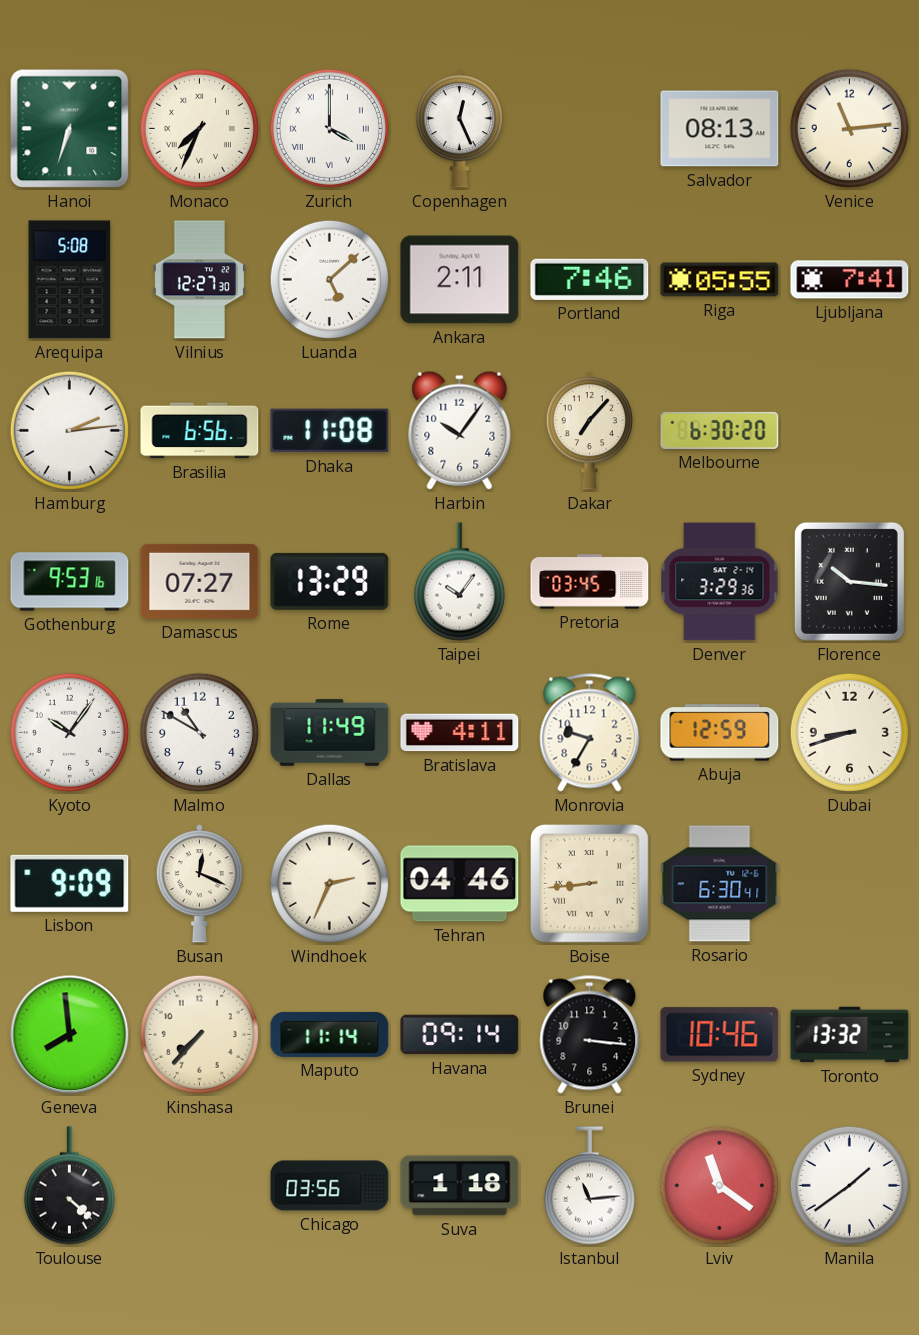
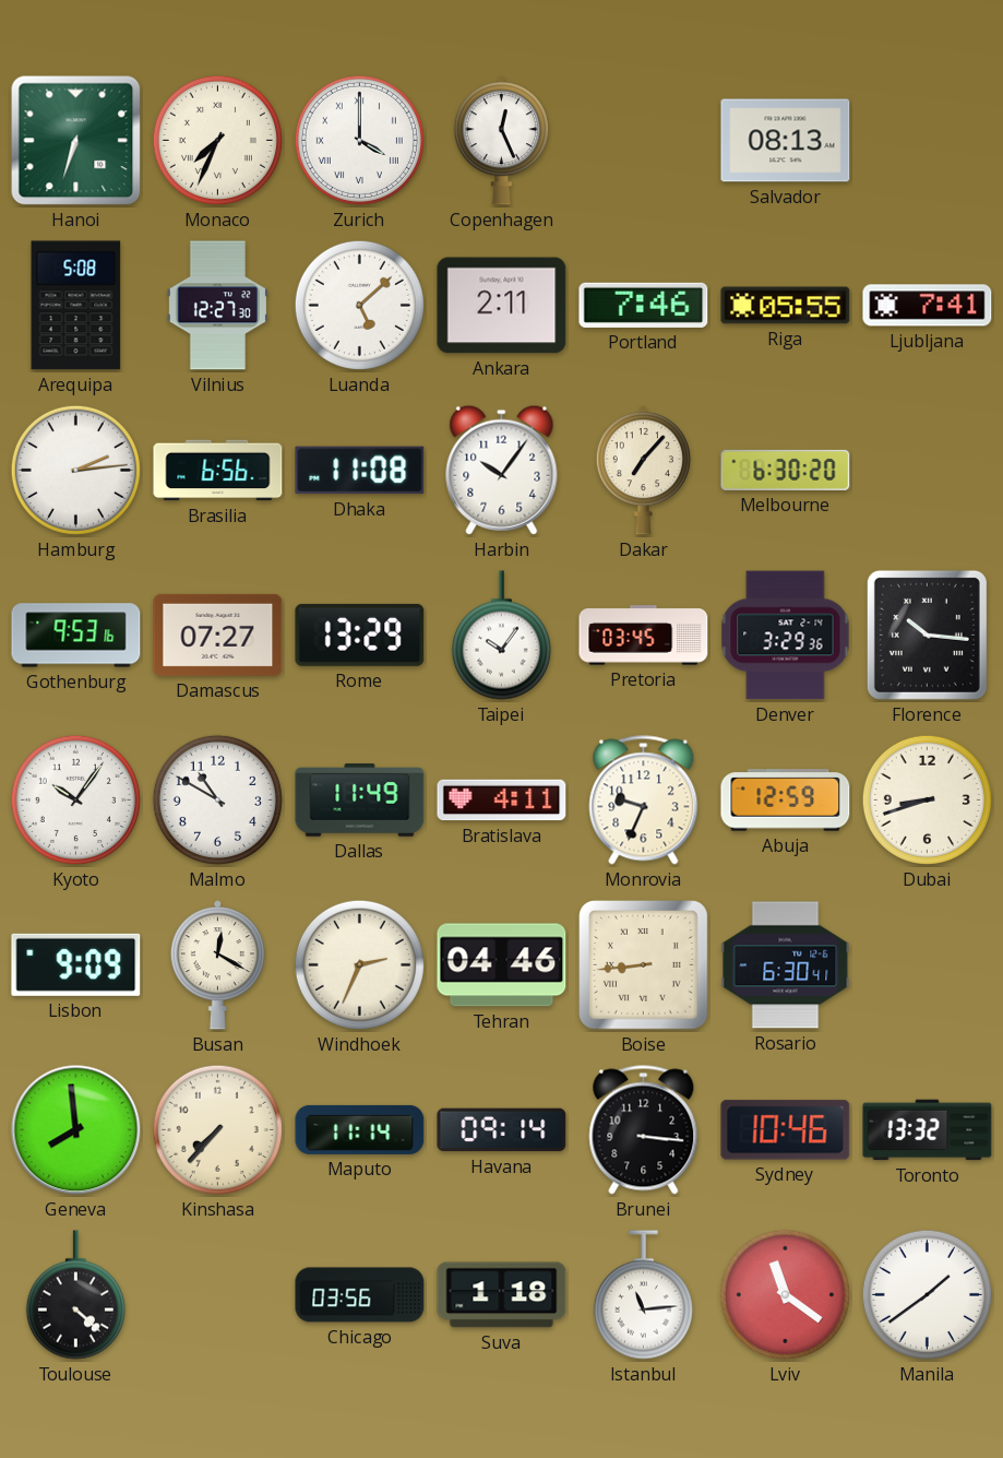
Venice: 11:14 -> none
Monrovia: 9:35 -> 9:34
Busan: 12:19 -> 12:20
